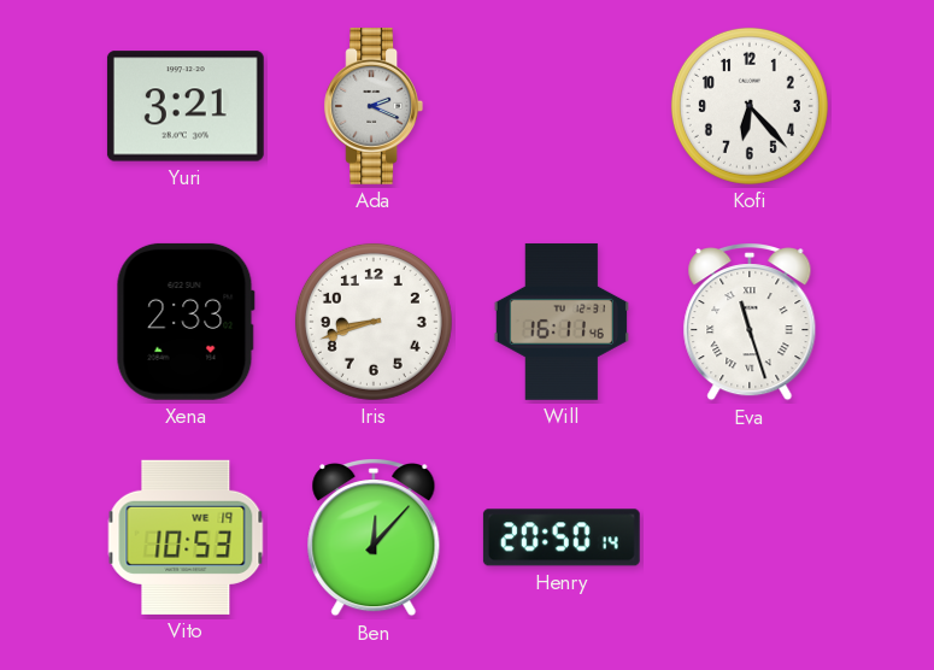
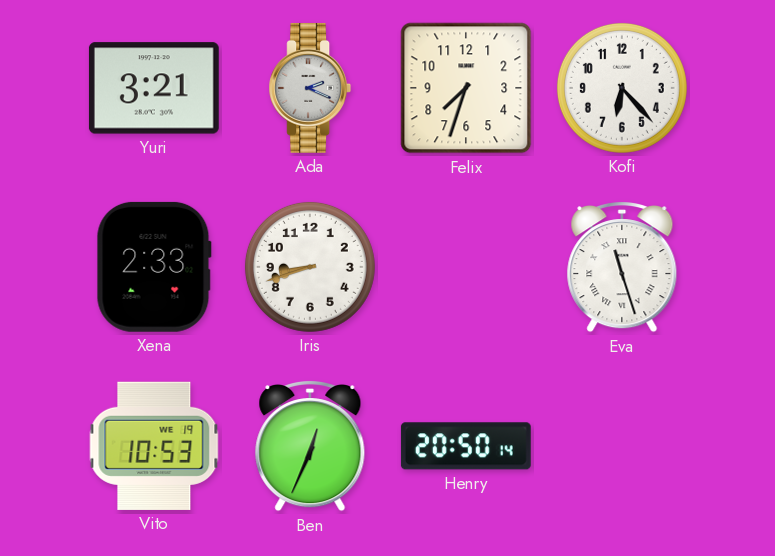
Felix: none -> 7:33
Will: 16:11 -> none
Ben: 12:07 -> 12:34
